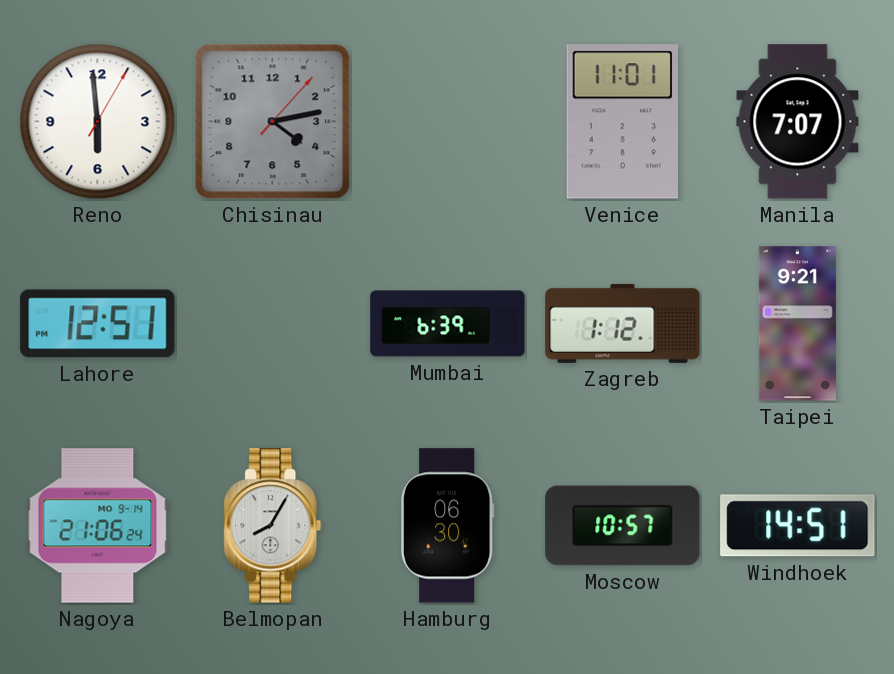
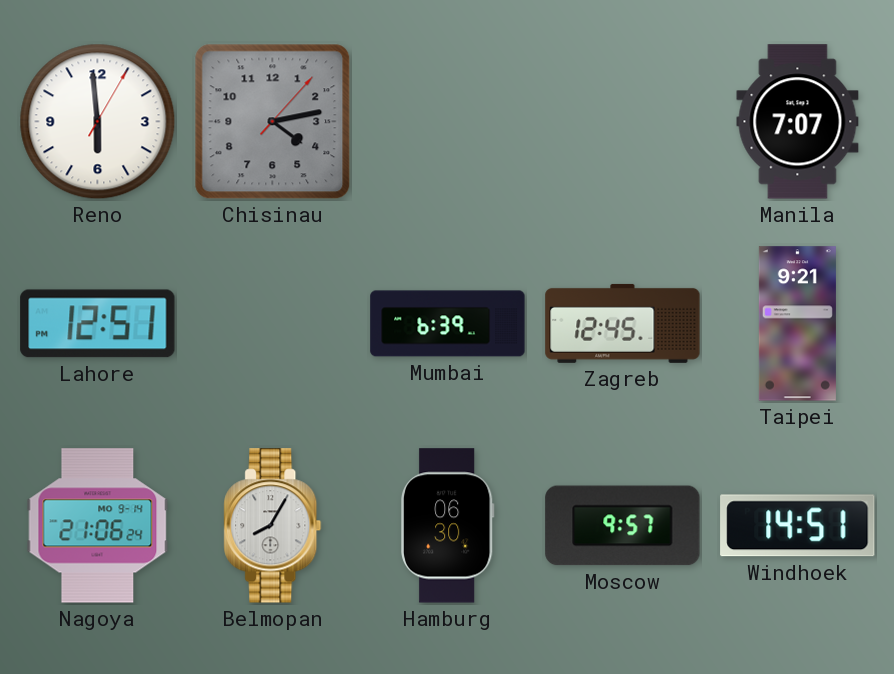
Venice: 11:01 -> none
Zagreb: 1:12 -> 12:45
Moscow: 10:57 -> 9:57
